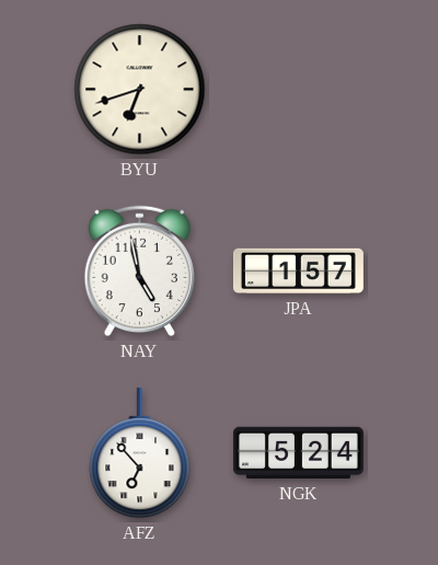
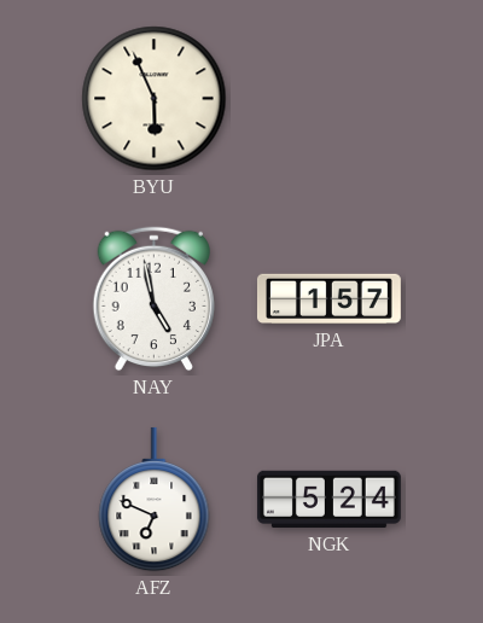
BYU: 6:42 -> 5:56
AFZ: 6:53 -> 6:49
